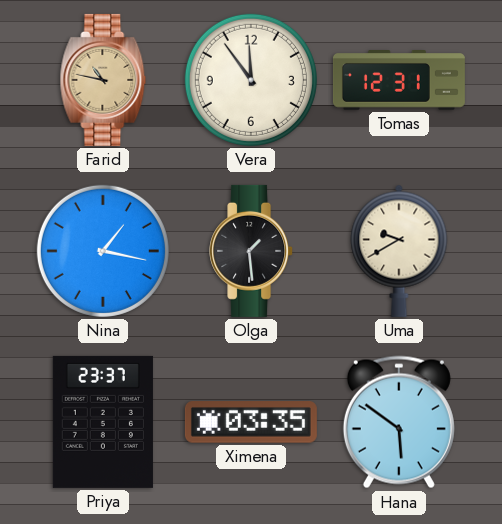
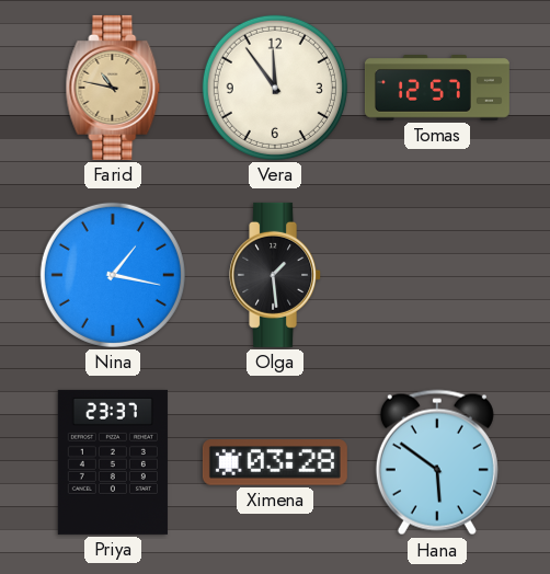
Tomas: 12:31 -> 12:57
Uma: 9:40 -> none
Ximena: 03:35 -> 03:28
